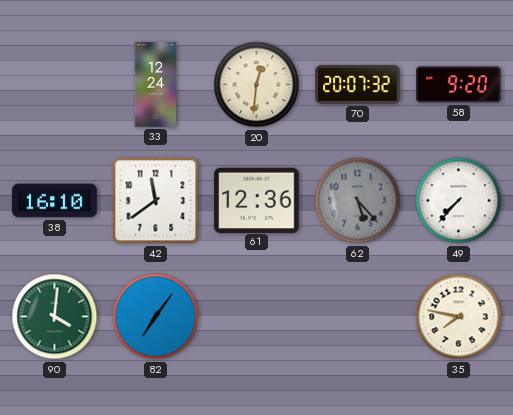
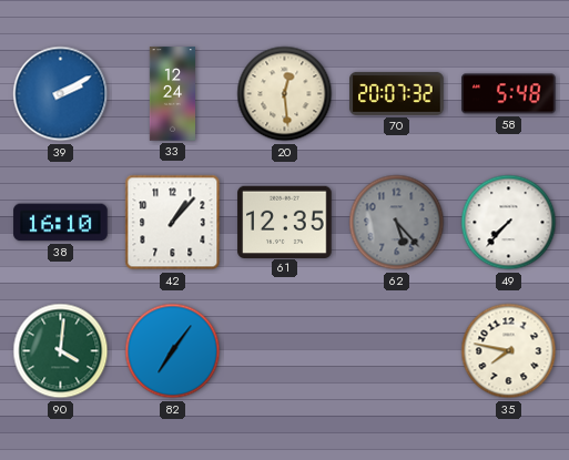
39: none -> 2:10
20: 12:31 -> 12:29
58: 9:20 -> 5:48
42: 11:39 -> 1:07
61: 12:36 -> 12:35
